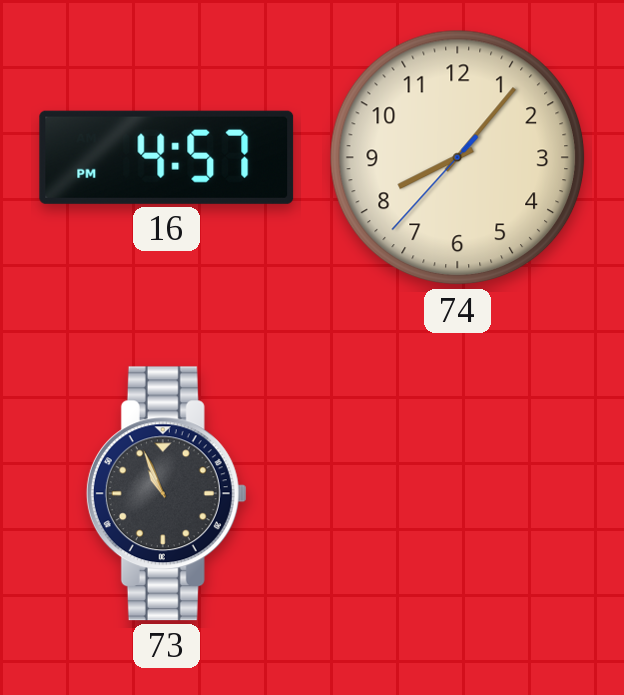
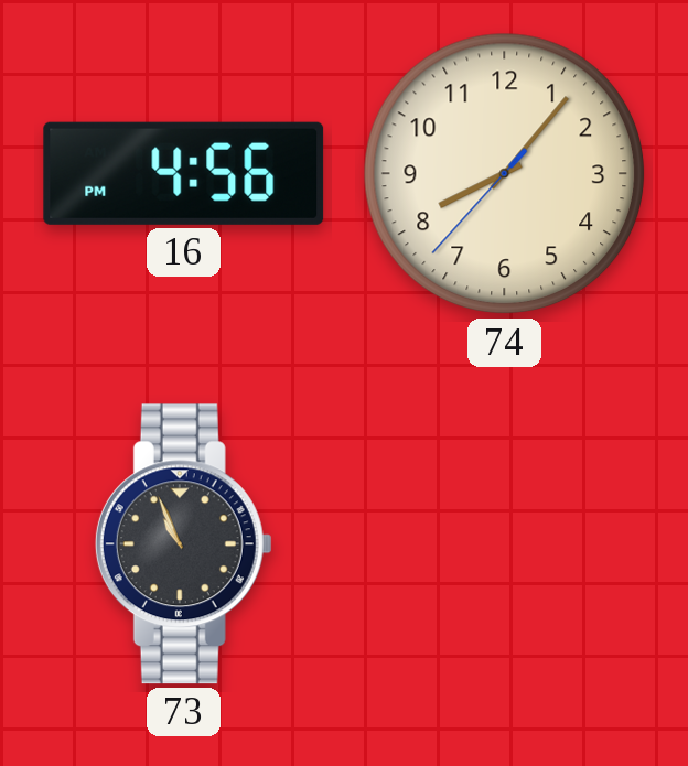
16: 4:57 -> 4:56
